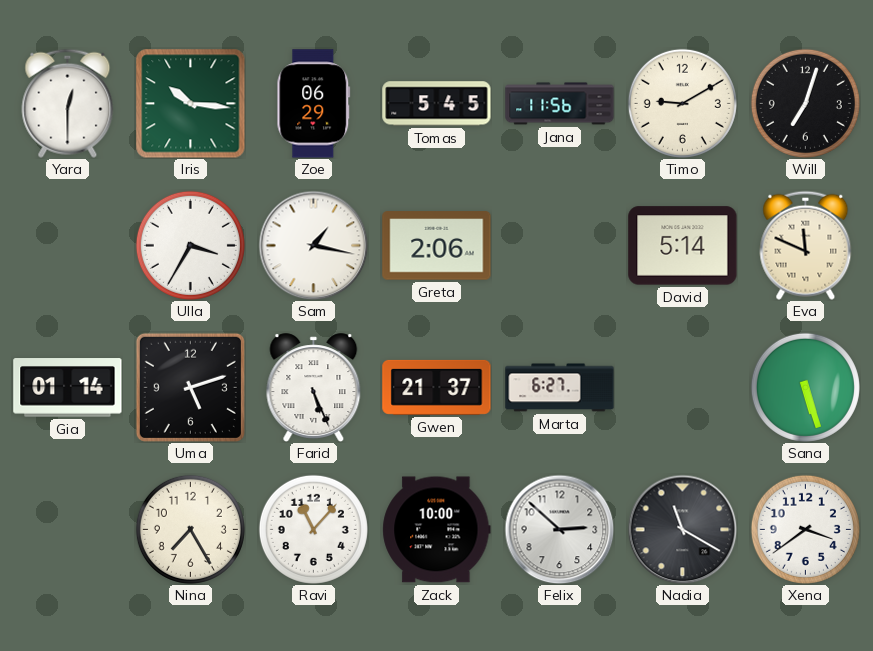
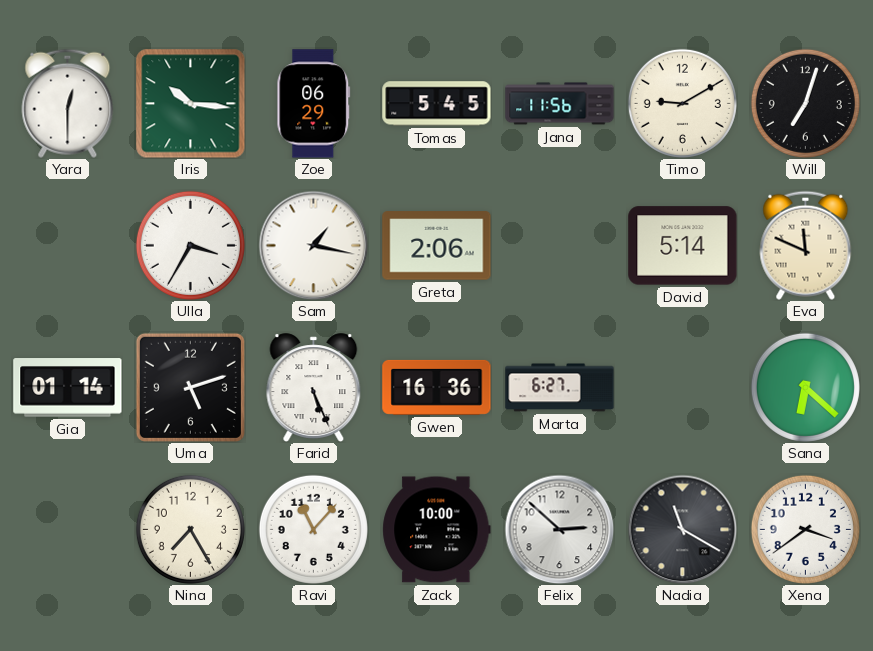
Gwen: 21:37 -> 16:36
Sana: 5:27 -> 6:22
